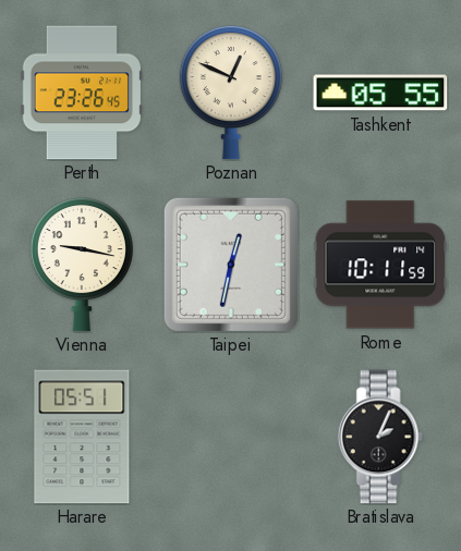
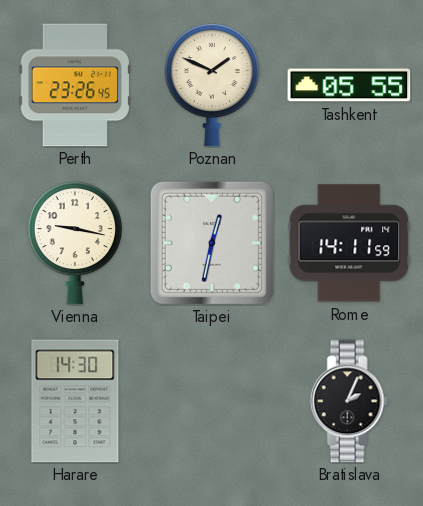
Poznan: 12:49 -> 1:49
Rome: 10:11 -> 14:11
Harare: 05:51 -> 14:30
